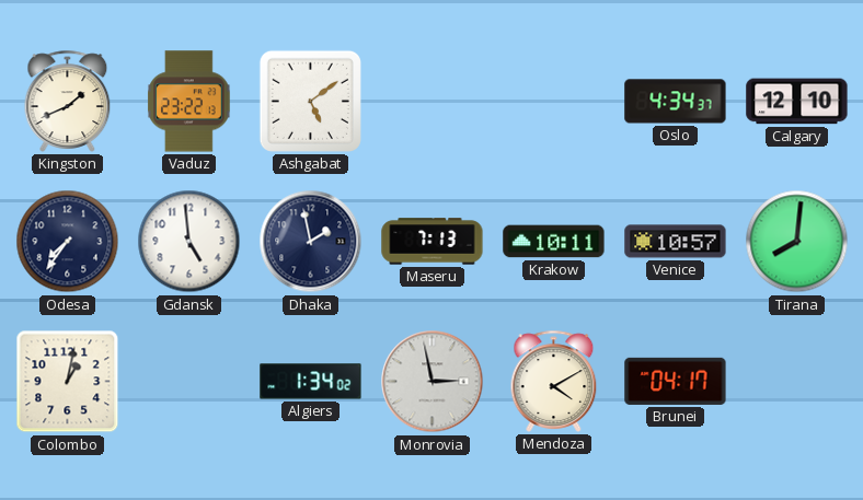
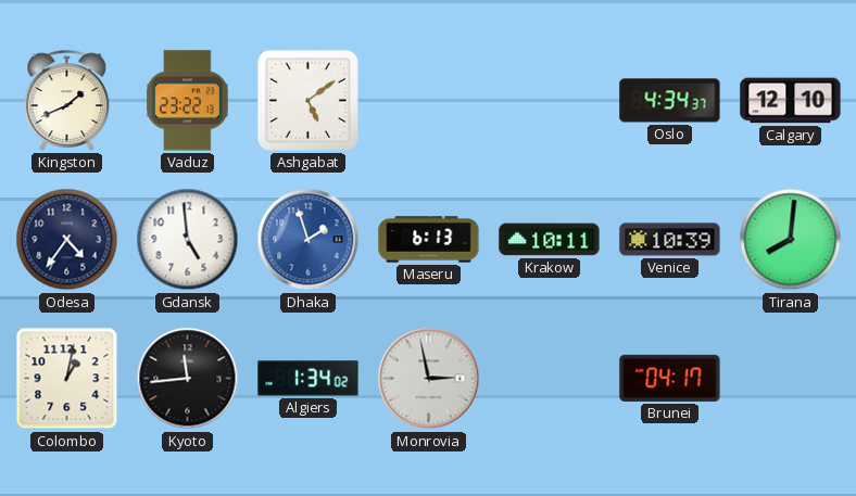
Odesa: 7:36 -> 4:36
Dhaka: 1:58 -> 1:57
Dhaka dial: navy -> blue
Maseru: 7:13 -> 6:13
Venice: 10:57 -> 10:39
Kyoto: none -> 11:44
Mendoza: 4:10 -> none
